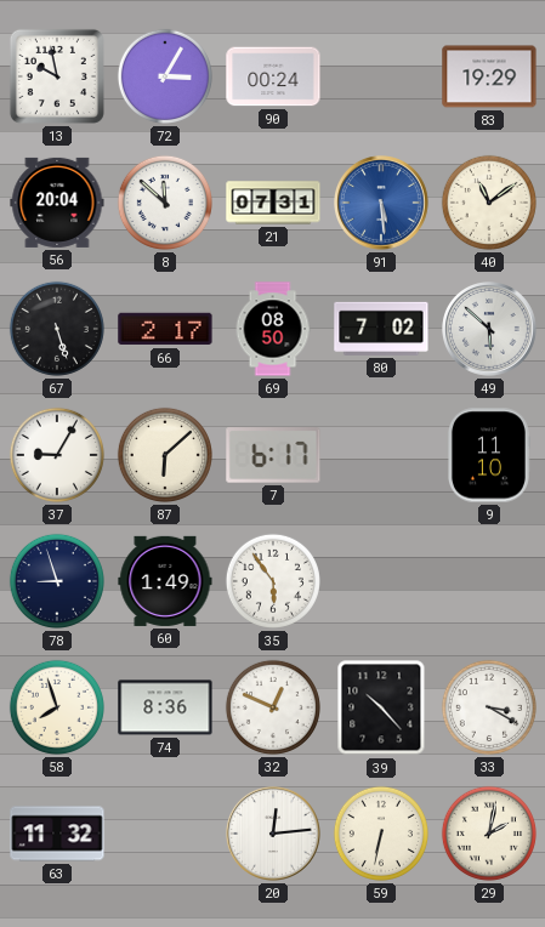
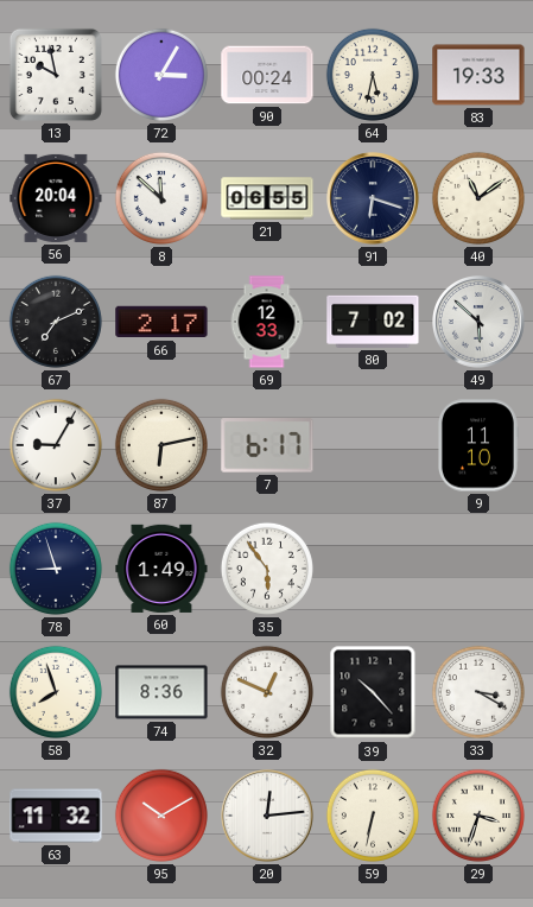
64: none -> 5:32
83: 19:29 -> 19:33
21: 07:31 -> 06:55
91: 5:29 -> 6:18
91 dial: blue -> navy
67: 5:27 -> 7:11
69: 08:50 -> 12:33
87: 6:08 -> 6:13
95: none -> 10:10
29: 2:02 -> 3:33
